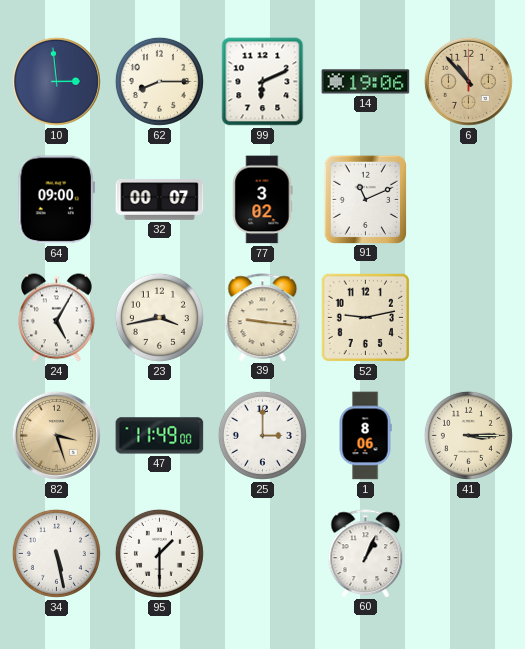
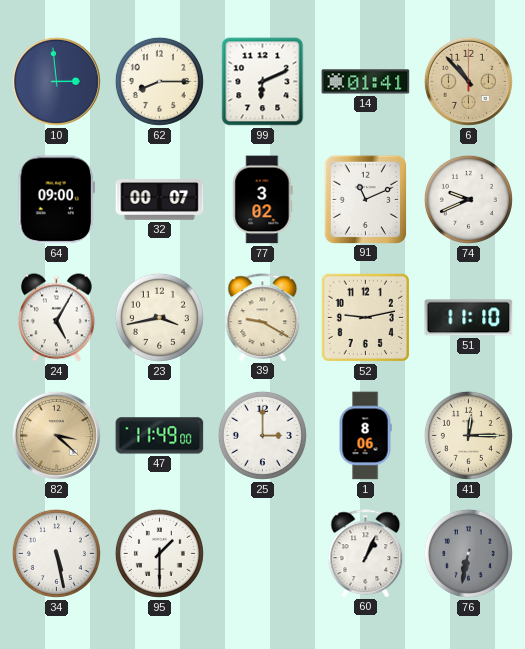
14: 19:06 -> 01:41
74: none -> 9:41
39: 9:16 -> 9:20
51: none -> 11:10
82: 3:27 -> 3:22
41: 3:15 -> 12:15
76: none -> 6:32
